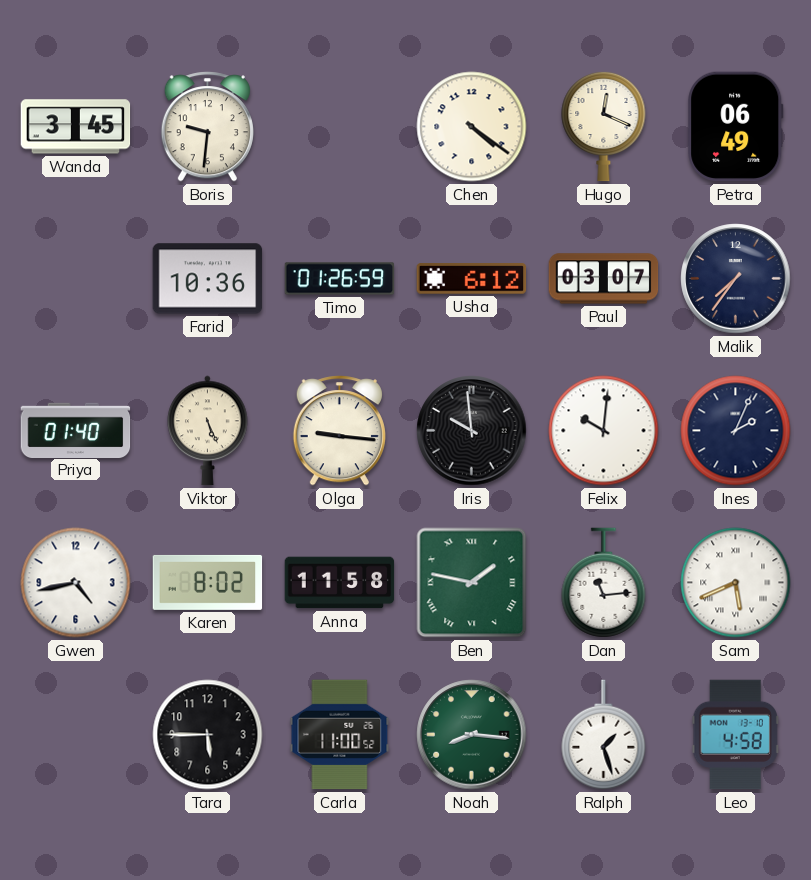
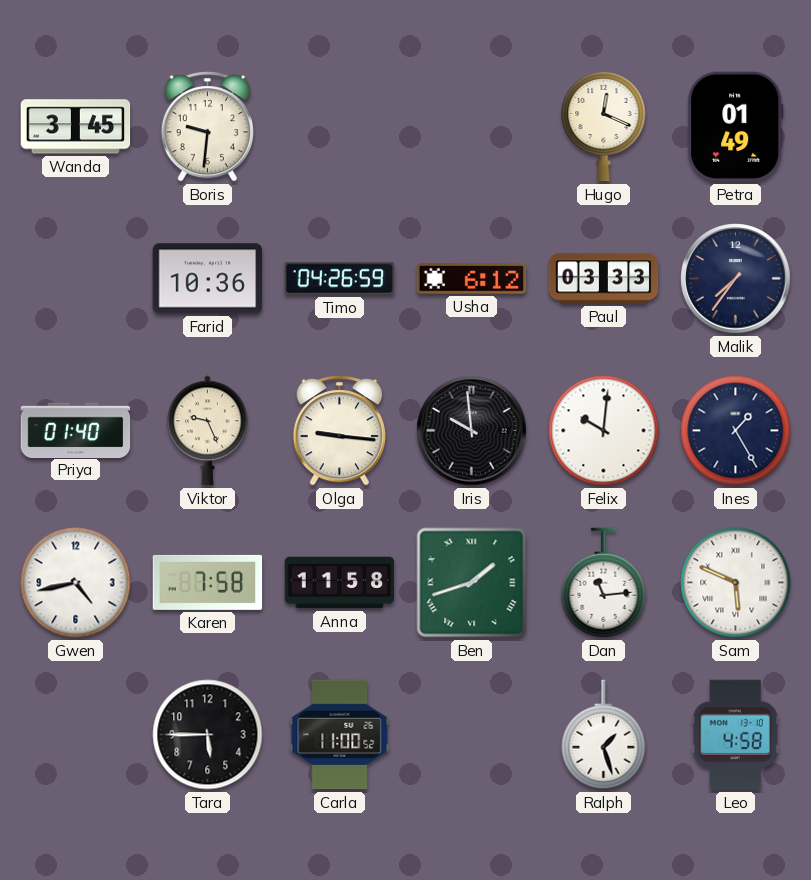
Chen: 4:21 -> none
Petra: 06:49 -> 01:49
Timo: 01:26 -> 04:26
Paul: 03:07 -> 03:33
Viktor: 5:26 -> 9:26
Ines: 2:04 -> 1:25
Karen: 8:02 -> 7:58
Ben: 1:47 -> 1:42
Sam: 5:41 -> 5:49
Noah: 8:16 -> none
